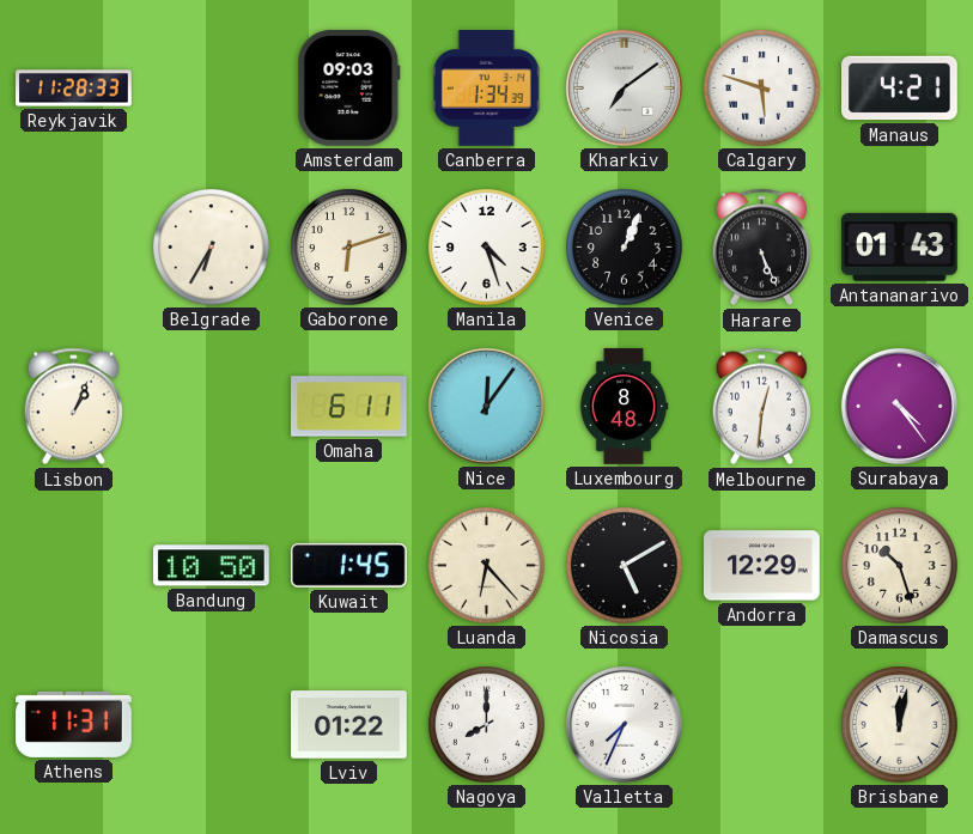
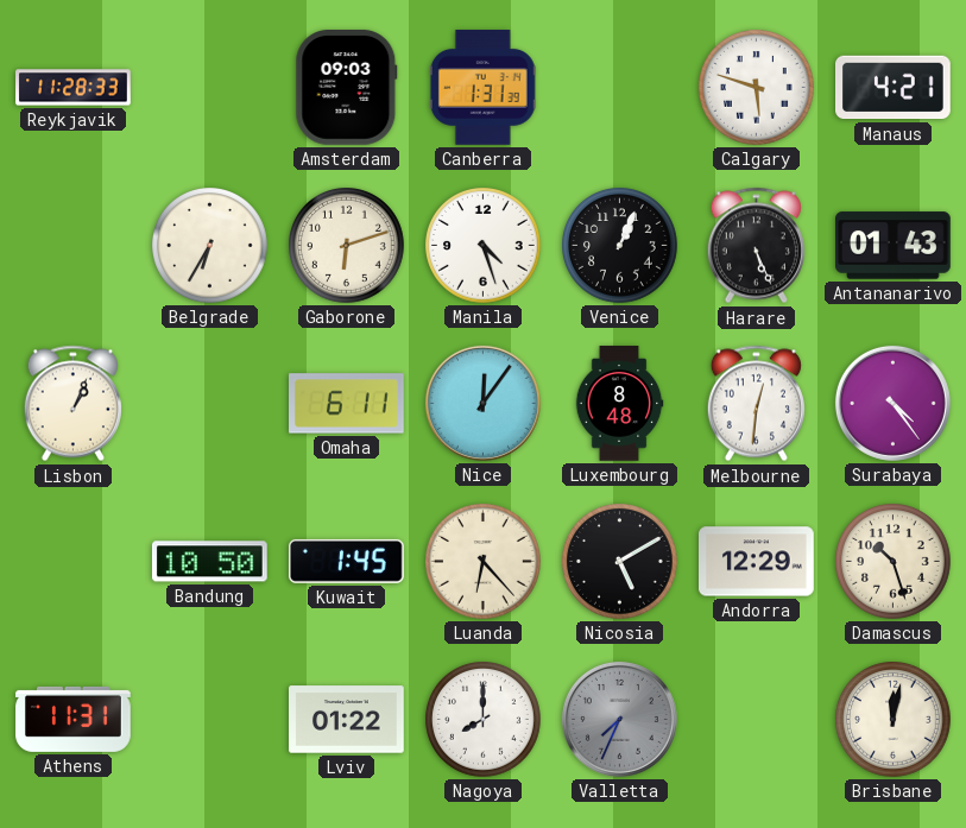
Canberra: 1:34 -> 1:31
Kharkiv: 7:09 -> none
Valletta dial: white -> grey
